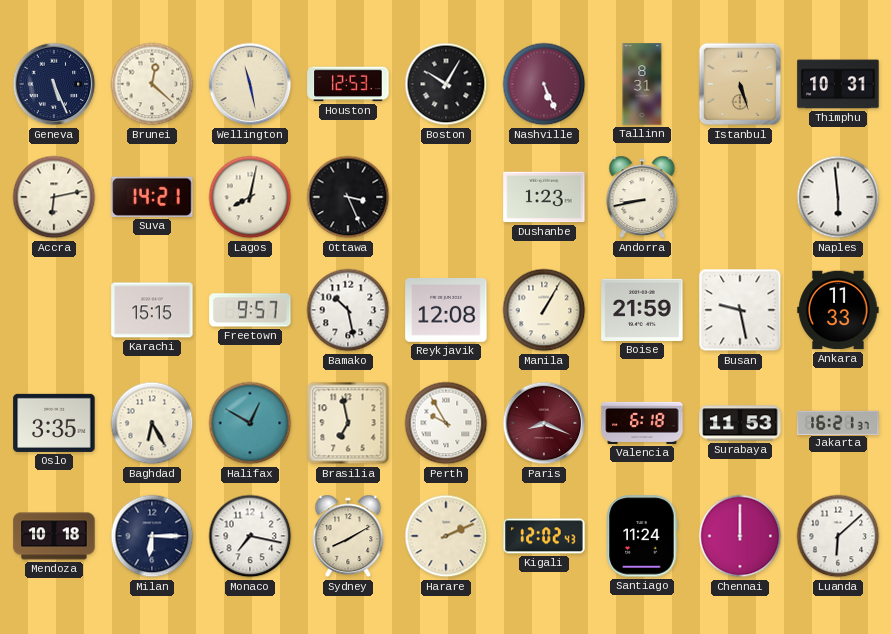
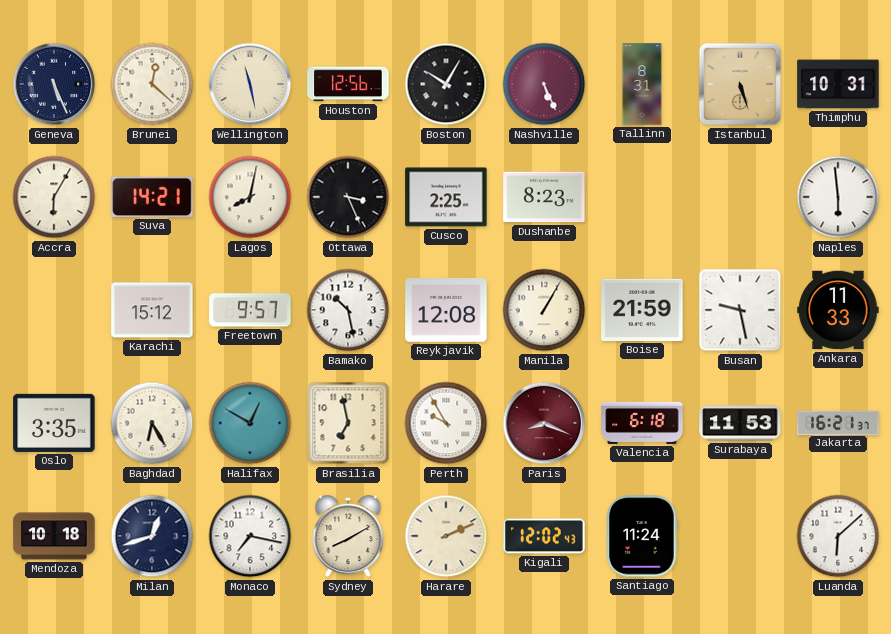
Houston: 12:53 -> 12:56
Accra: 6:13 -> 6:05
Cusco: none -> 2:25
Dushanbe: 1:23 -> 8:23
Andorra: 8:43 -> none
Karachi: 15:15 -> 15:12
Milan: 6:15 -> 12:42
Chennai: 12:00 -> none
